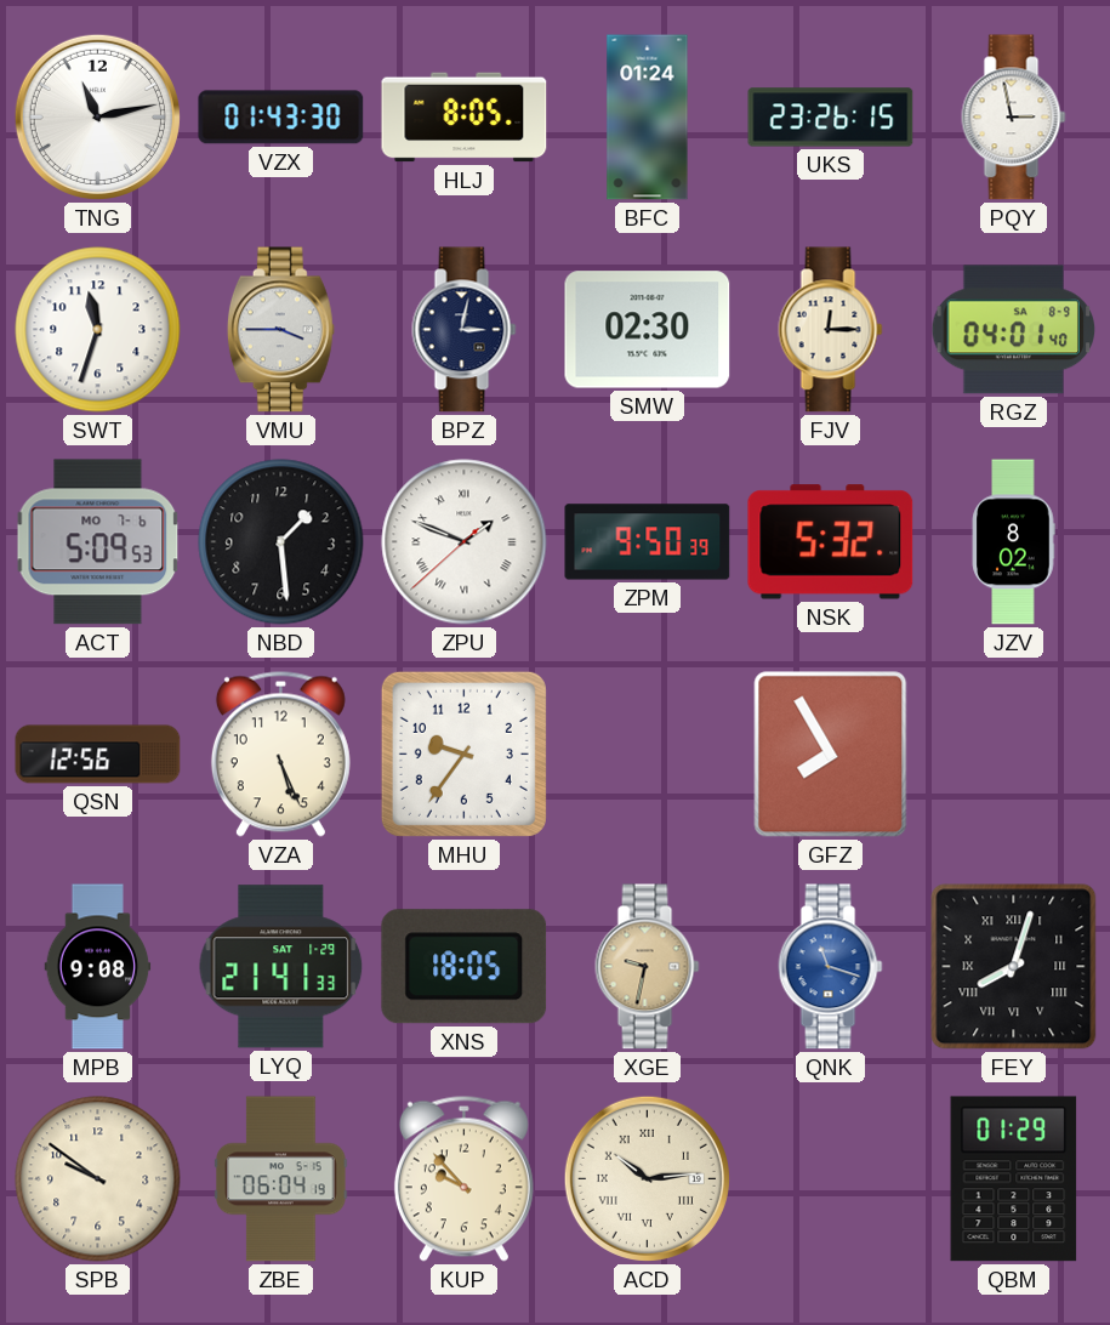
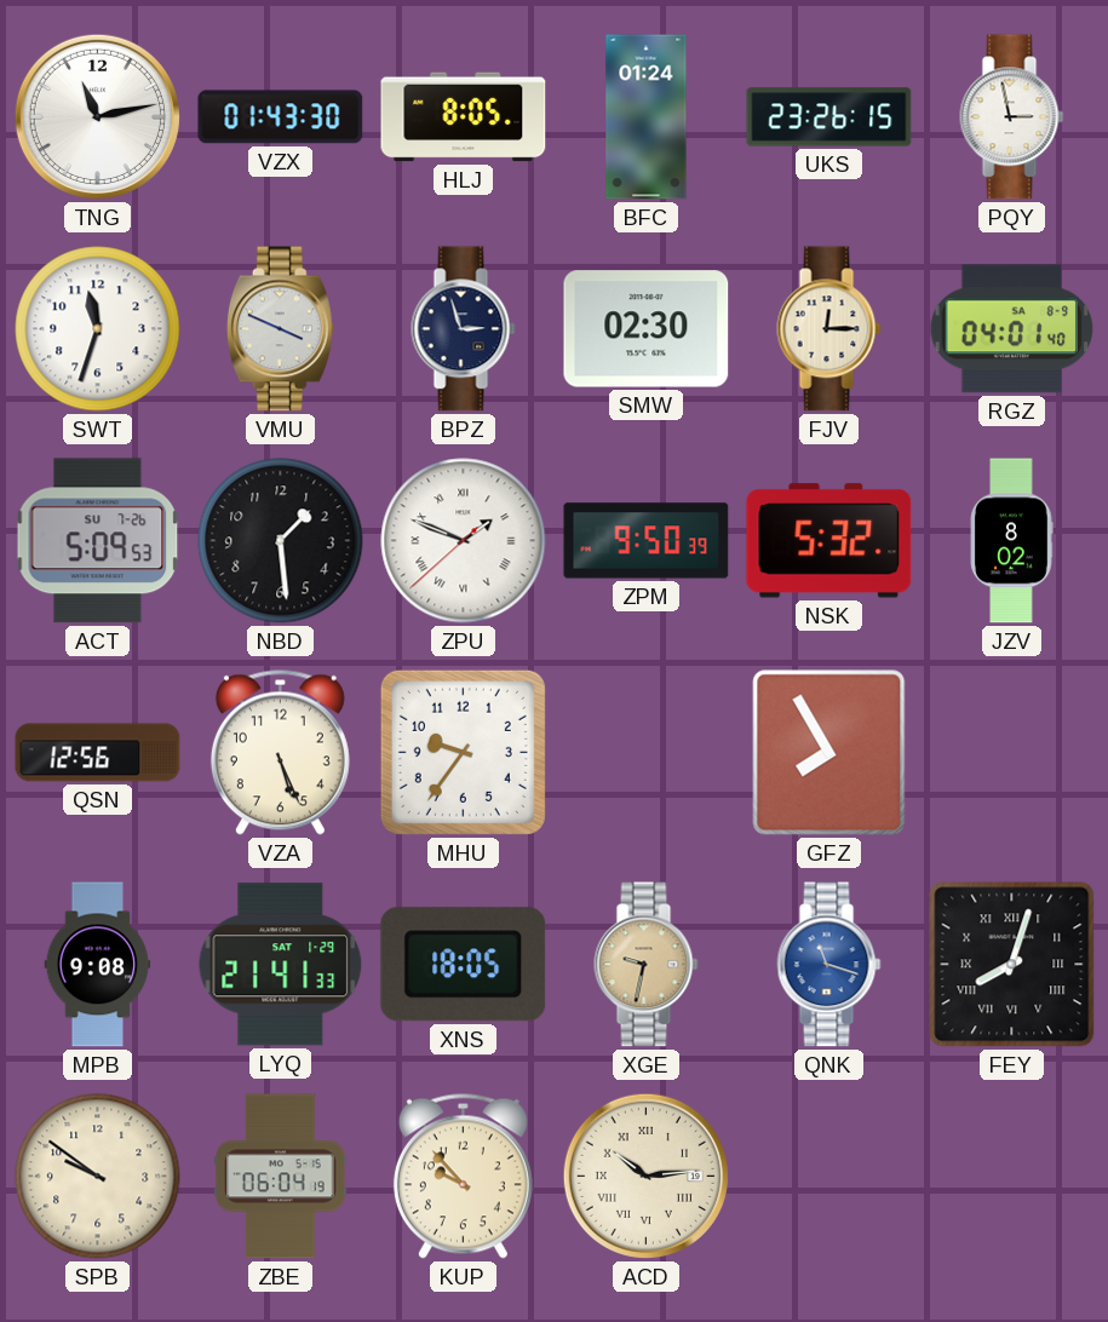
VMU: 3:45 -> 3:49
BPZ: 3:02 -> 2:57
ACT date: MO 7-6 -> SU 7-26
QBM: 01:29 -> none
